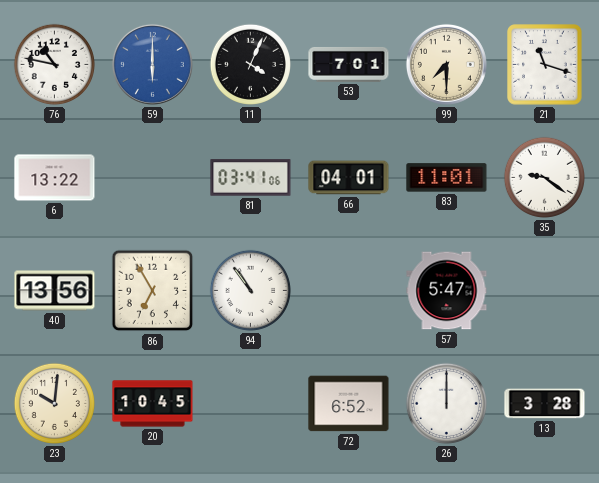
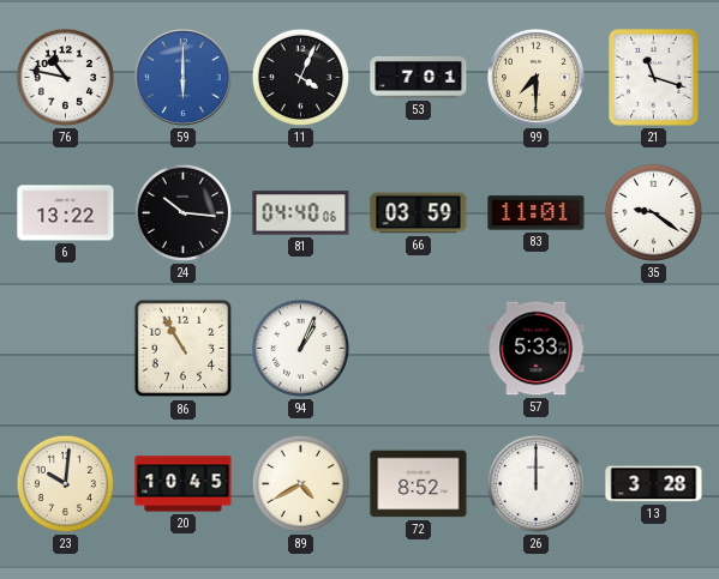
24: none -> 10:16
81: 03:41 -> 04:40
66: 04:01 -> 03:59
40: 13:56 -> none
86: 6:55 -> 10:55
94: 10:54 -> 1:04
57: 5:47 -> 5:33
89: none -> 4:40
72: 6:52 -> 8:52
